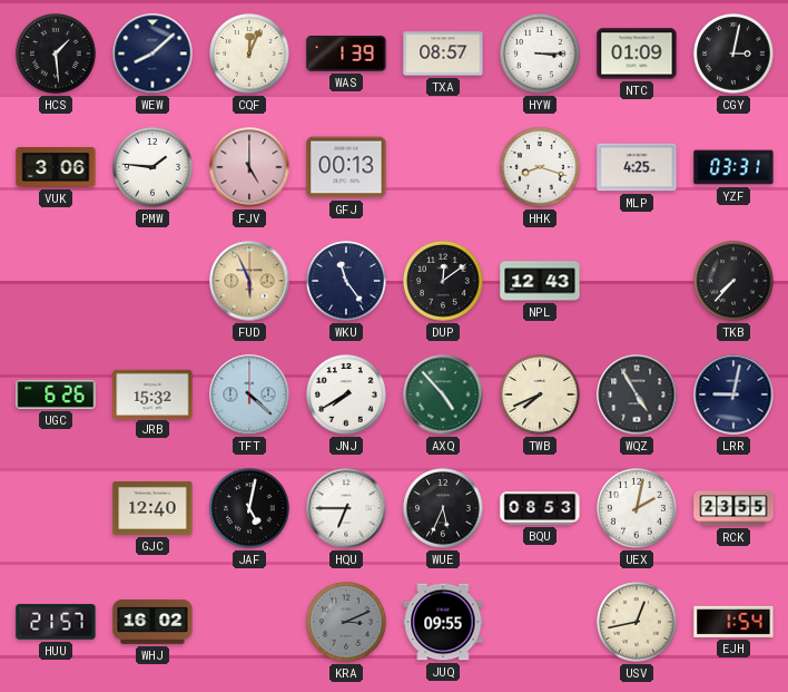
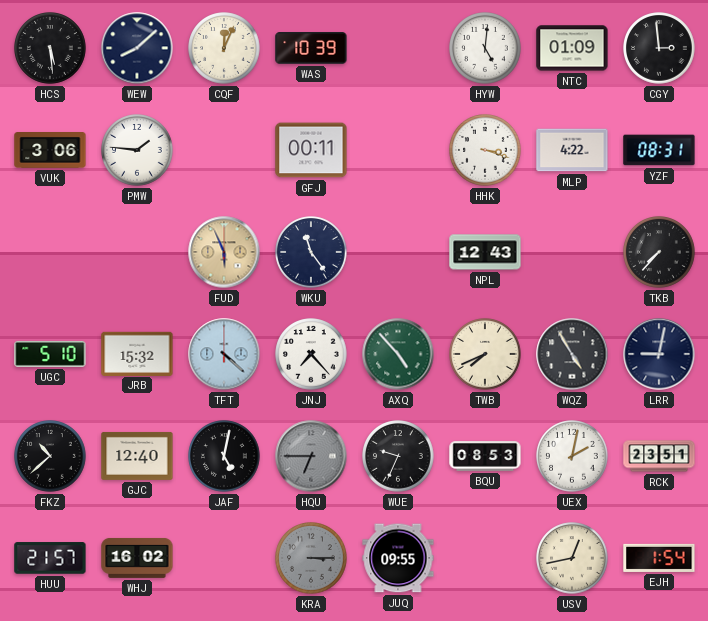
HCS: 1:29 -> 5:29
WAS: 1:39 -> 10:39
TXA: 08:57 -> none
HYW: 3:15 -> 5:01
CGY: 3:02 -> 2:59
FJV: 5:00 -> none
GFJ: 00:13 -> 00:11
HHK: 8:18 -> 3:18
MLP: 4:25 -> 4:22
YZF: 03:31 -> 08:31
DUP: 12:09 -> none
UGC: 6:26 -> 5:10
JNJ: 7:40 -> 7:23
FKZ: none -> 10:38
HQU dial: white -> grey
WUE: 5:34 -> 9:34
RCK: 23:55 -> 23:51
KRA: 3:11 -> 3:15
